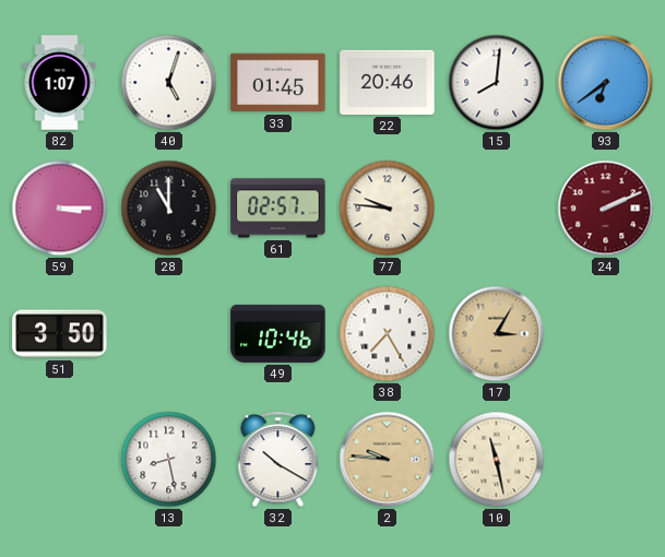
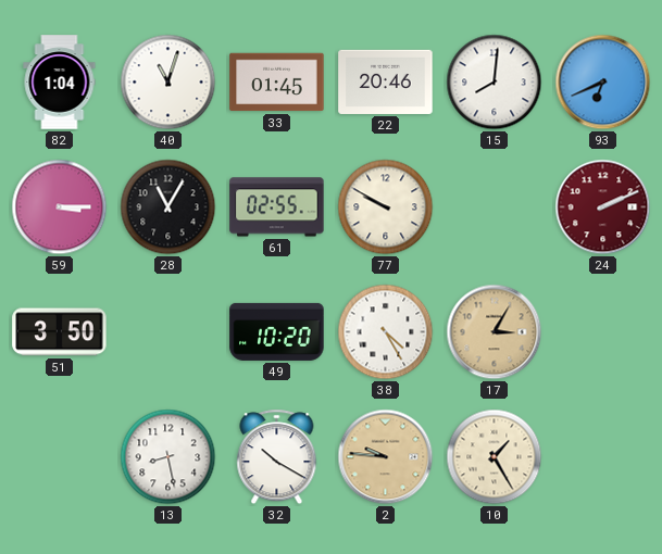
82: 1:07 -> 1:04
40: 5:03 -> 11:03
93: 6:39 -> 6:41
28: 11:00 -> 11:05
61: 02:57 -> 02:55
77: 9:46 -> 9:50
49: 10:46 -> 10:20
38: 7:25 -> 4:25
10: 11:28 -> 1:25
